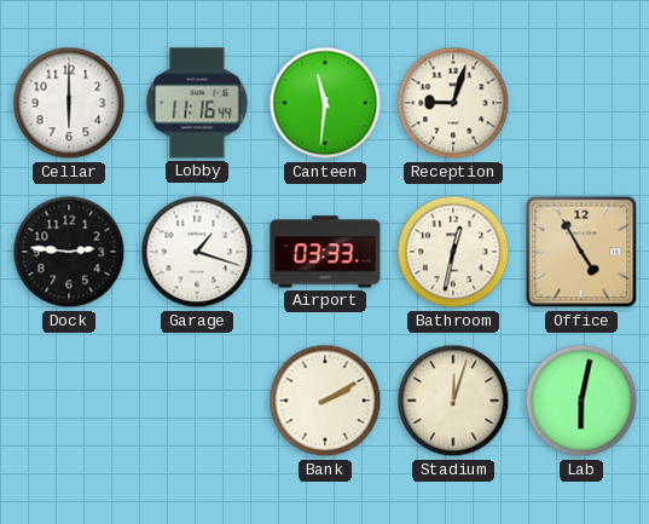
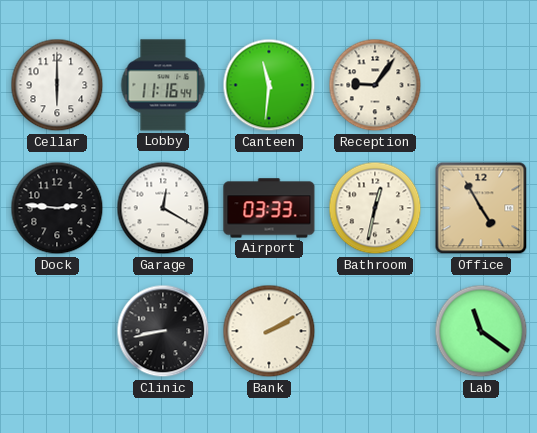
Reception: 9:03 -> 9:06
Garage: 1:18 -> 12:20
Clinic: none -> 8:43
Stadium: 12:03 -> none
Lab: 6:02 -> 11:21
